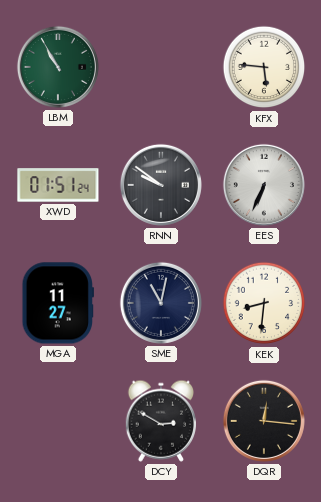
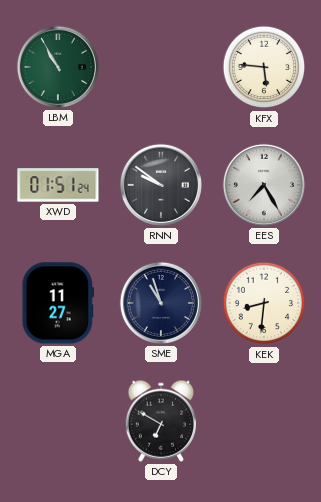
EES: 6:34 -> 7:25
SME: 11:02 -> 10:57
DCY: 2:50 -> 6:50
DQR: 12:16 -> none
